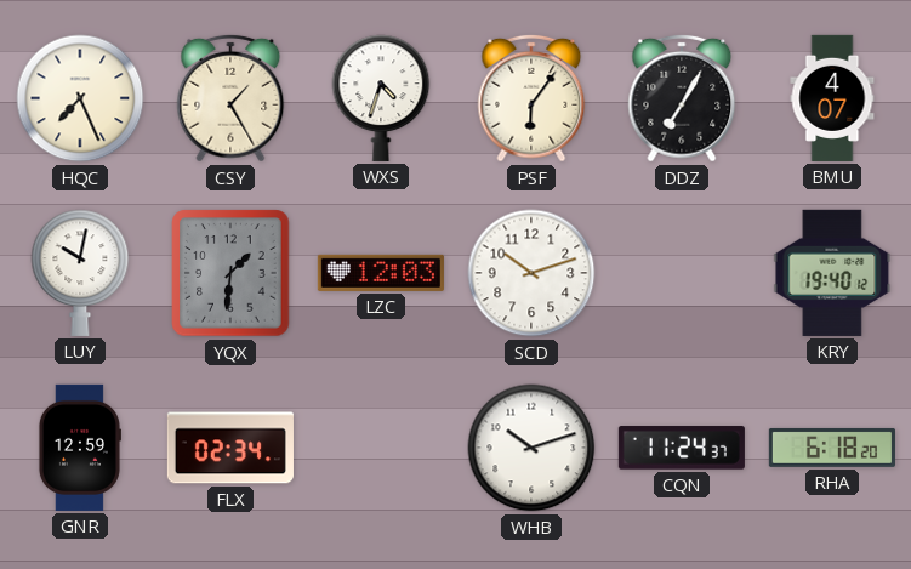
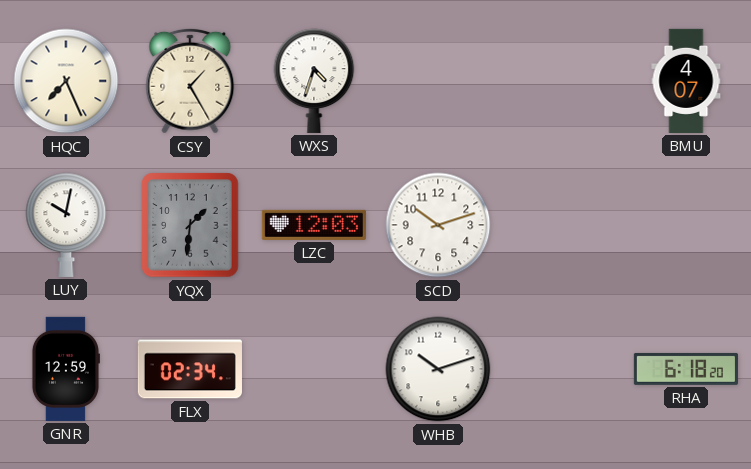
PSF: 6:06 -> none
DDZ: 7:05 -> none
KRY: 19:40 -> none
CQN: 11:24 -> none
